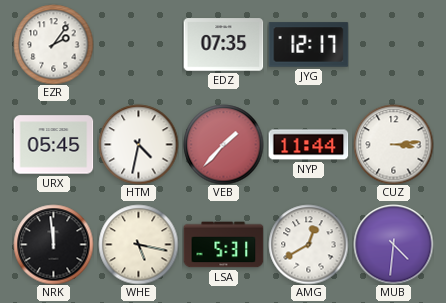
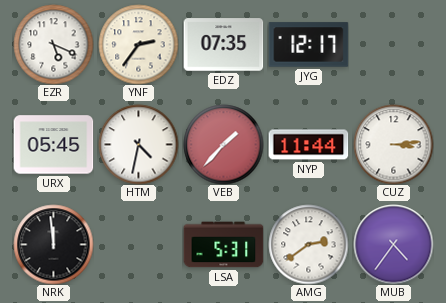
EZR: 2:06 -> 5:19
YNF: none -> 2:36
WHE: 5:17 -> none
AMG: 12:40 -> 2:39
MUB: 4:31 -> 4:36
